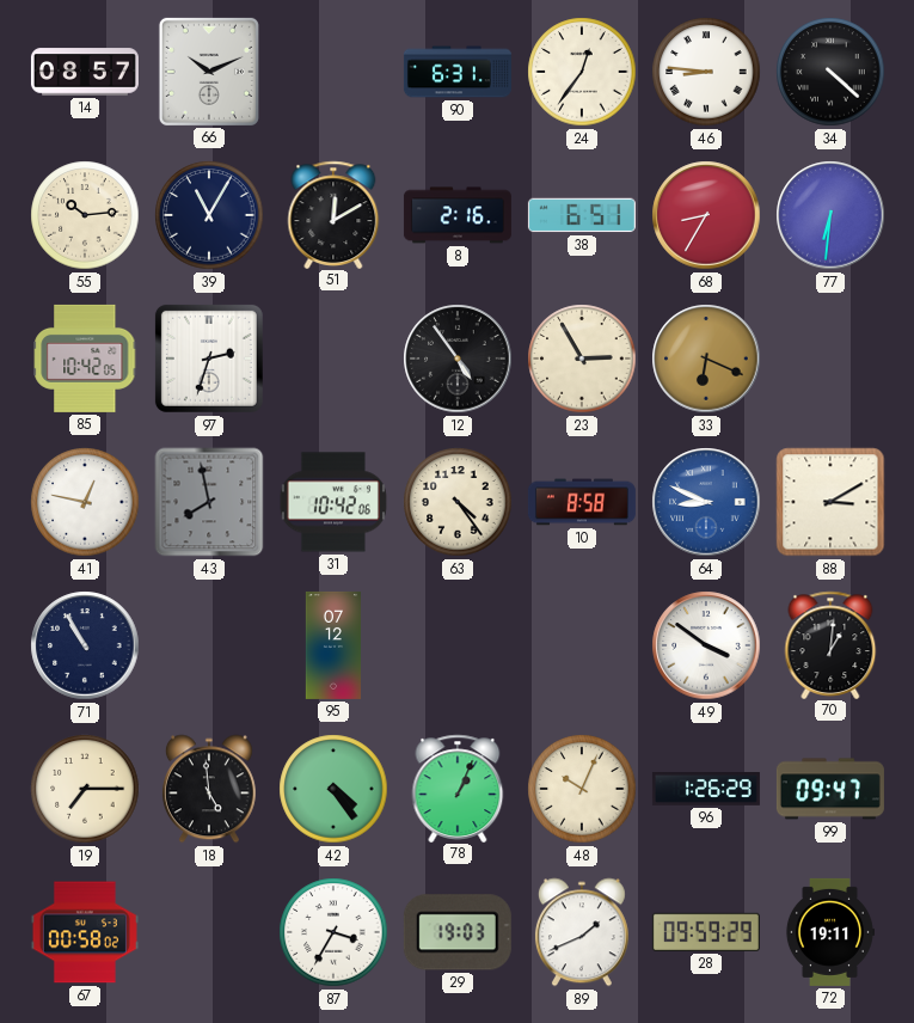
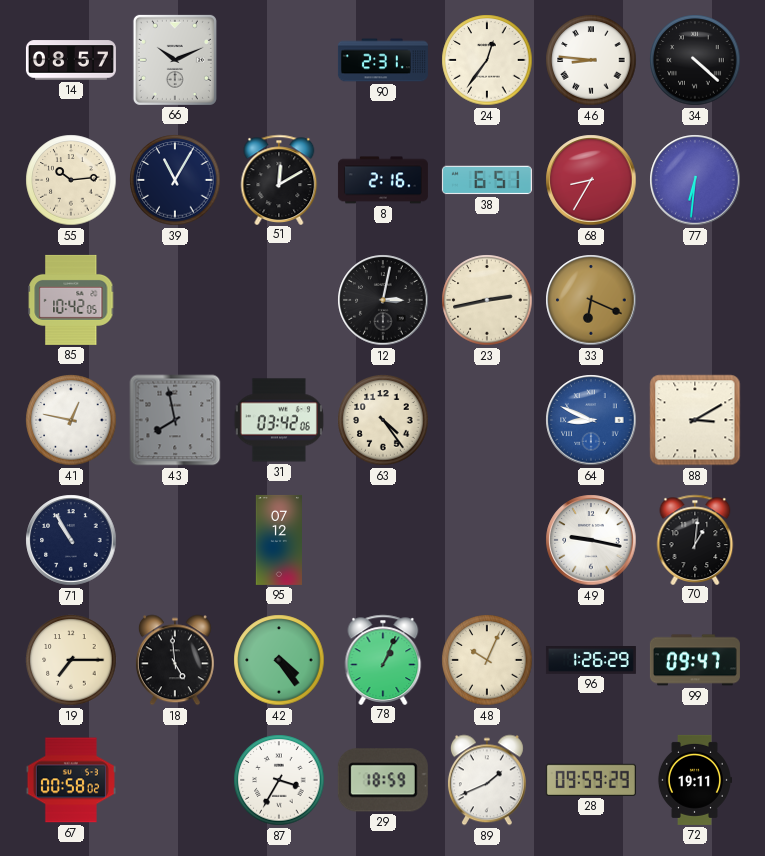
90: 6:31 -> 2:31
97: 2:33 -> none
12: 4:54 -> 3:02
23: 2:55 -> 2:43
31: 10:42 -> 03:42
10: 8:58 -> none
49: 3:51 -> 9:17
29: 19:03 -> 18:59
